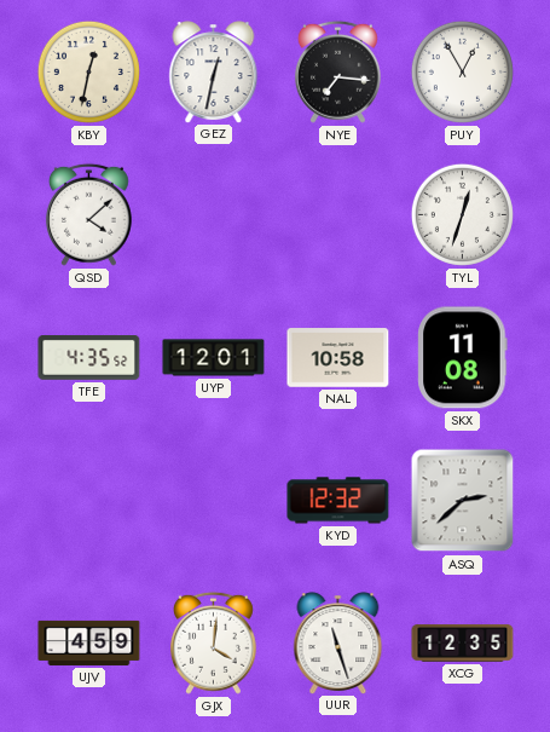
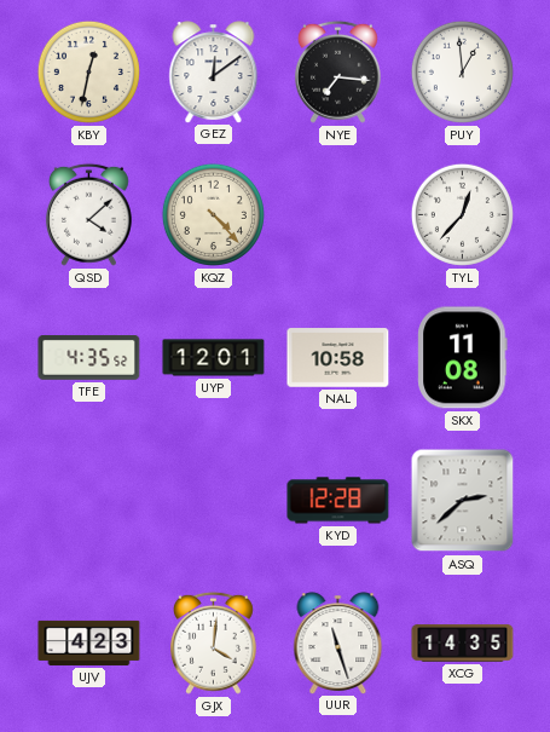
GEZ: 12:32 -> 12:09
PUY: 12:55 -> 12:59
KQZ: none -> 4:23
TYL: 12:33 -> 12:37
KYD: 12:32 -> 12:28
UJV: 4:59 -> 4:23
XCG: 12:35 -> 14:35
